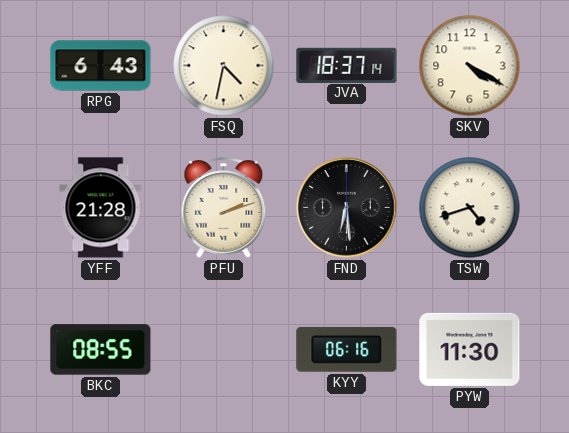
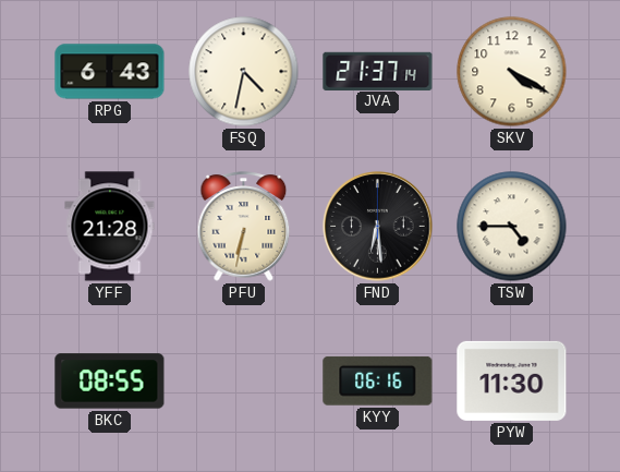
JVA: 18:37 -> 21:37
PFU: 2:12 -> 6:32
TSW: 4:42 -> 4:45
